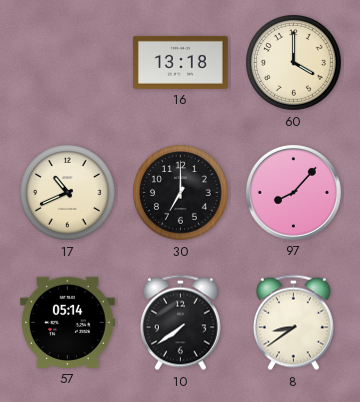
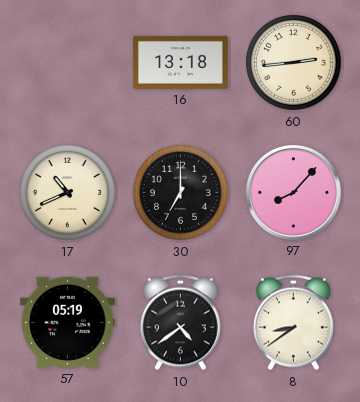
60: 4:00 -> 2:44
57: 05:14 -> 05:19
10: 7:39 -> 4:39
